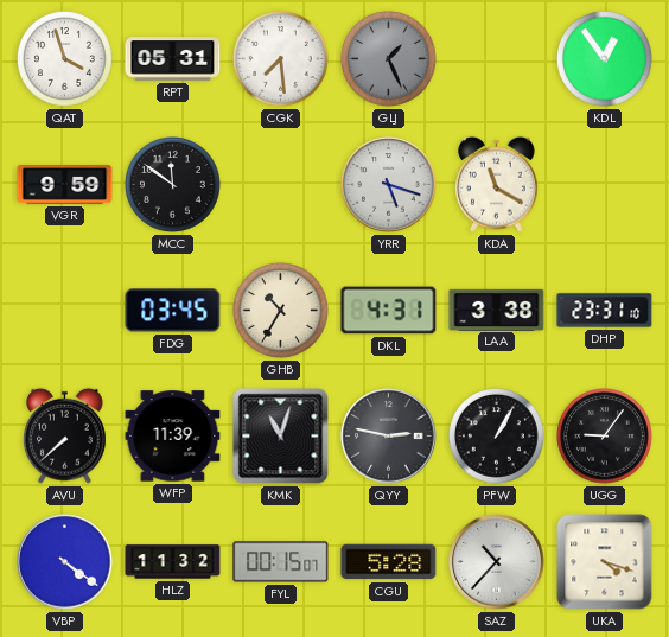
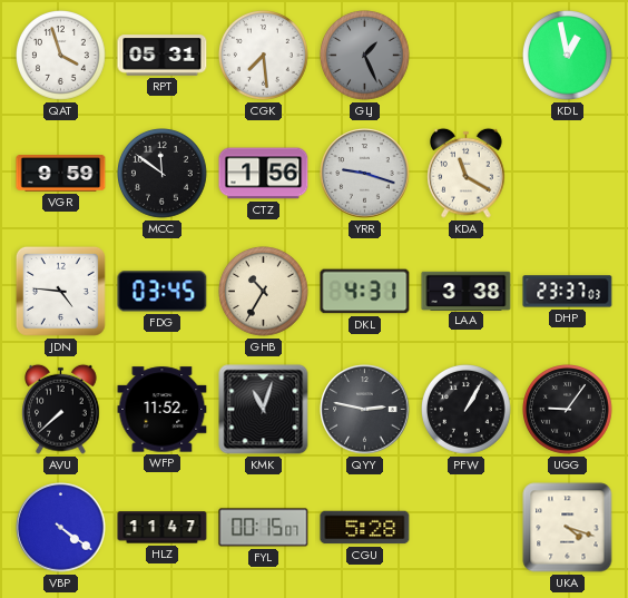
KDL: 12:54 -> 12:58
CTZ: none -> 1:56
YRR: 5:18 -> 9:18
JDN: none -> 4:46
DHP: 23:31 -> 23:37
WFP: 11:39 -> 11:52
HLZ: 11:32 -> 11:47
SAZ: 10:37 -> none
